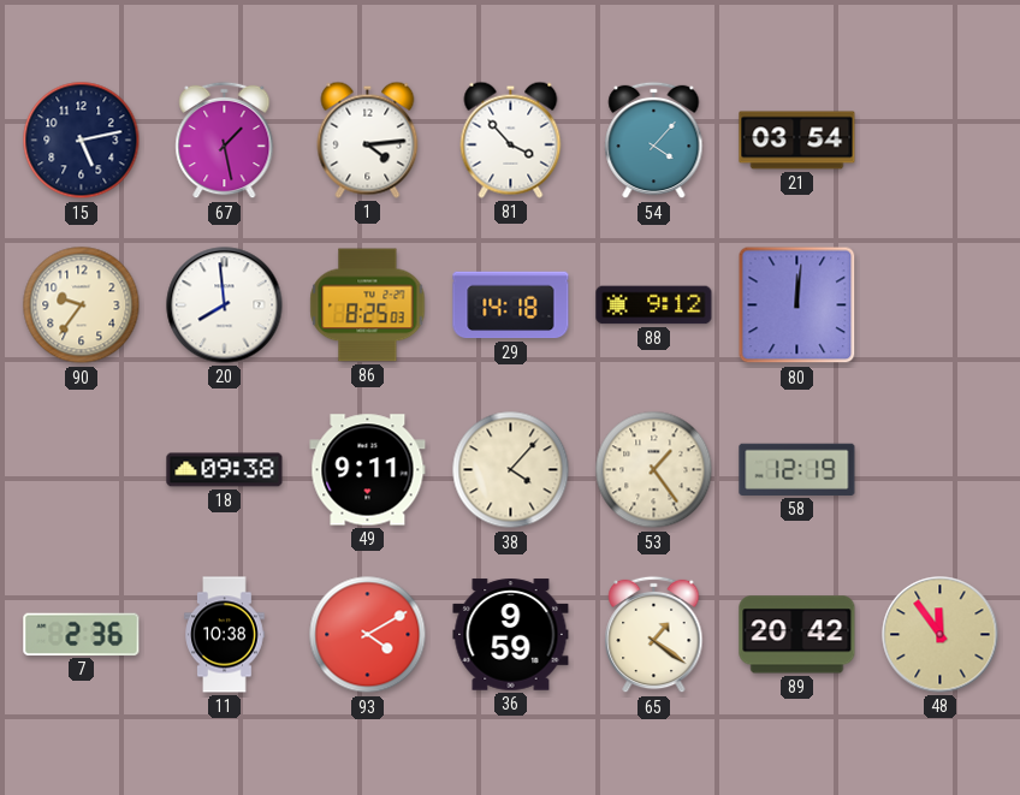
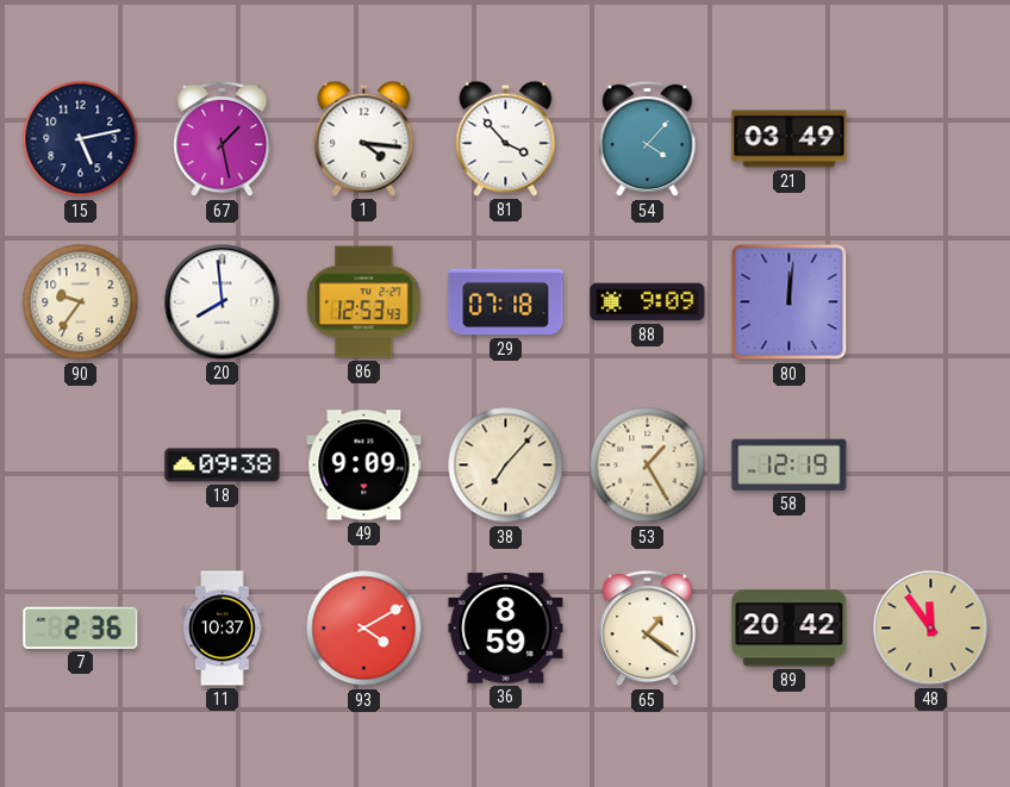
1: 4:14 -> 4:16
21: 03:54 -> 03:49
86: 8:25 -> 12:53
29: 14:18 -> 07:18
88: 9:12 -> 9:09
49: 9:11 -> 9:09
38: 4:07 -> 7:07
53: 1:24 -> 1:25
11: 10:38 -> 10:37
36: 9:59 -> 8:59
